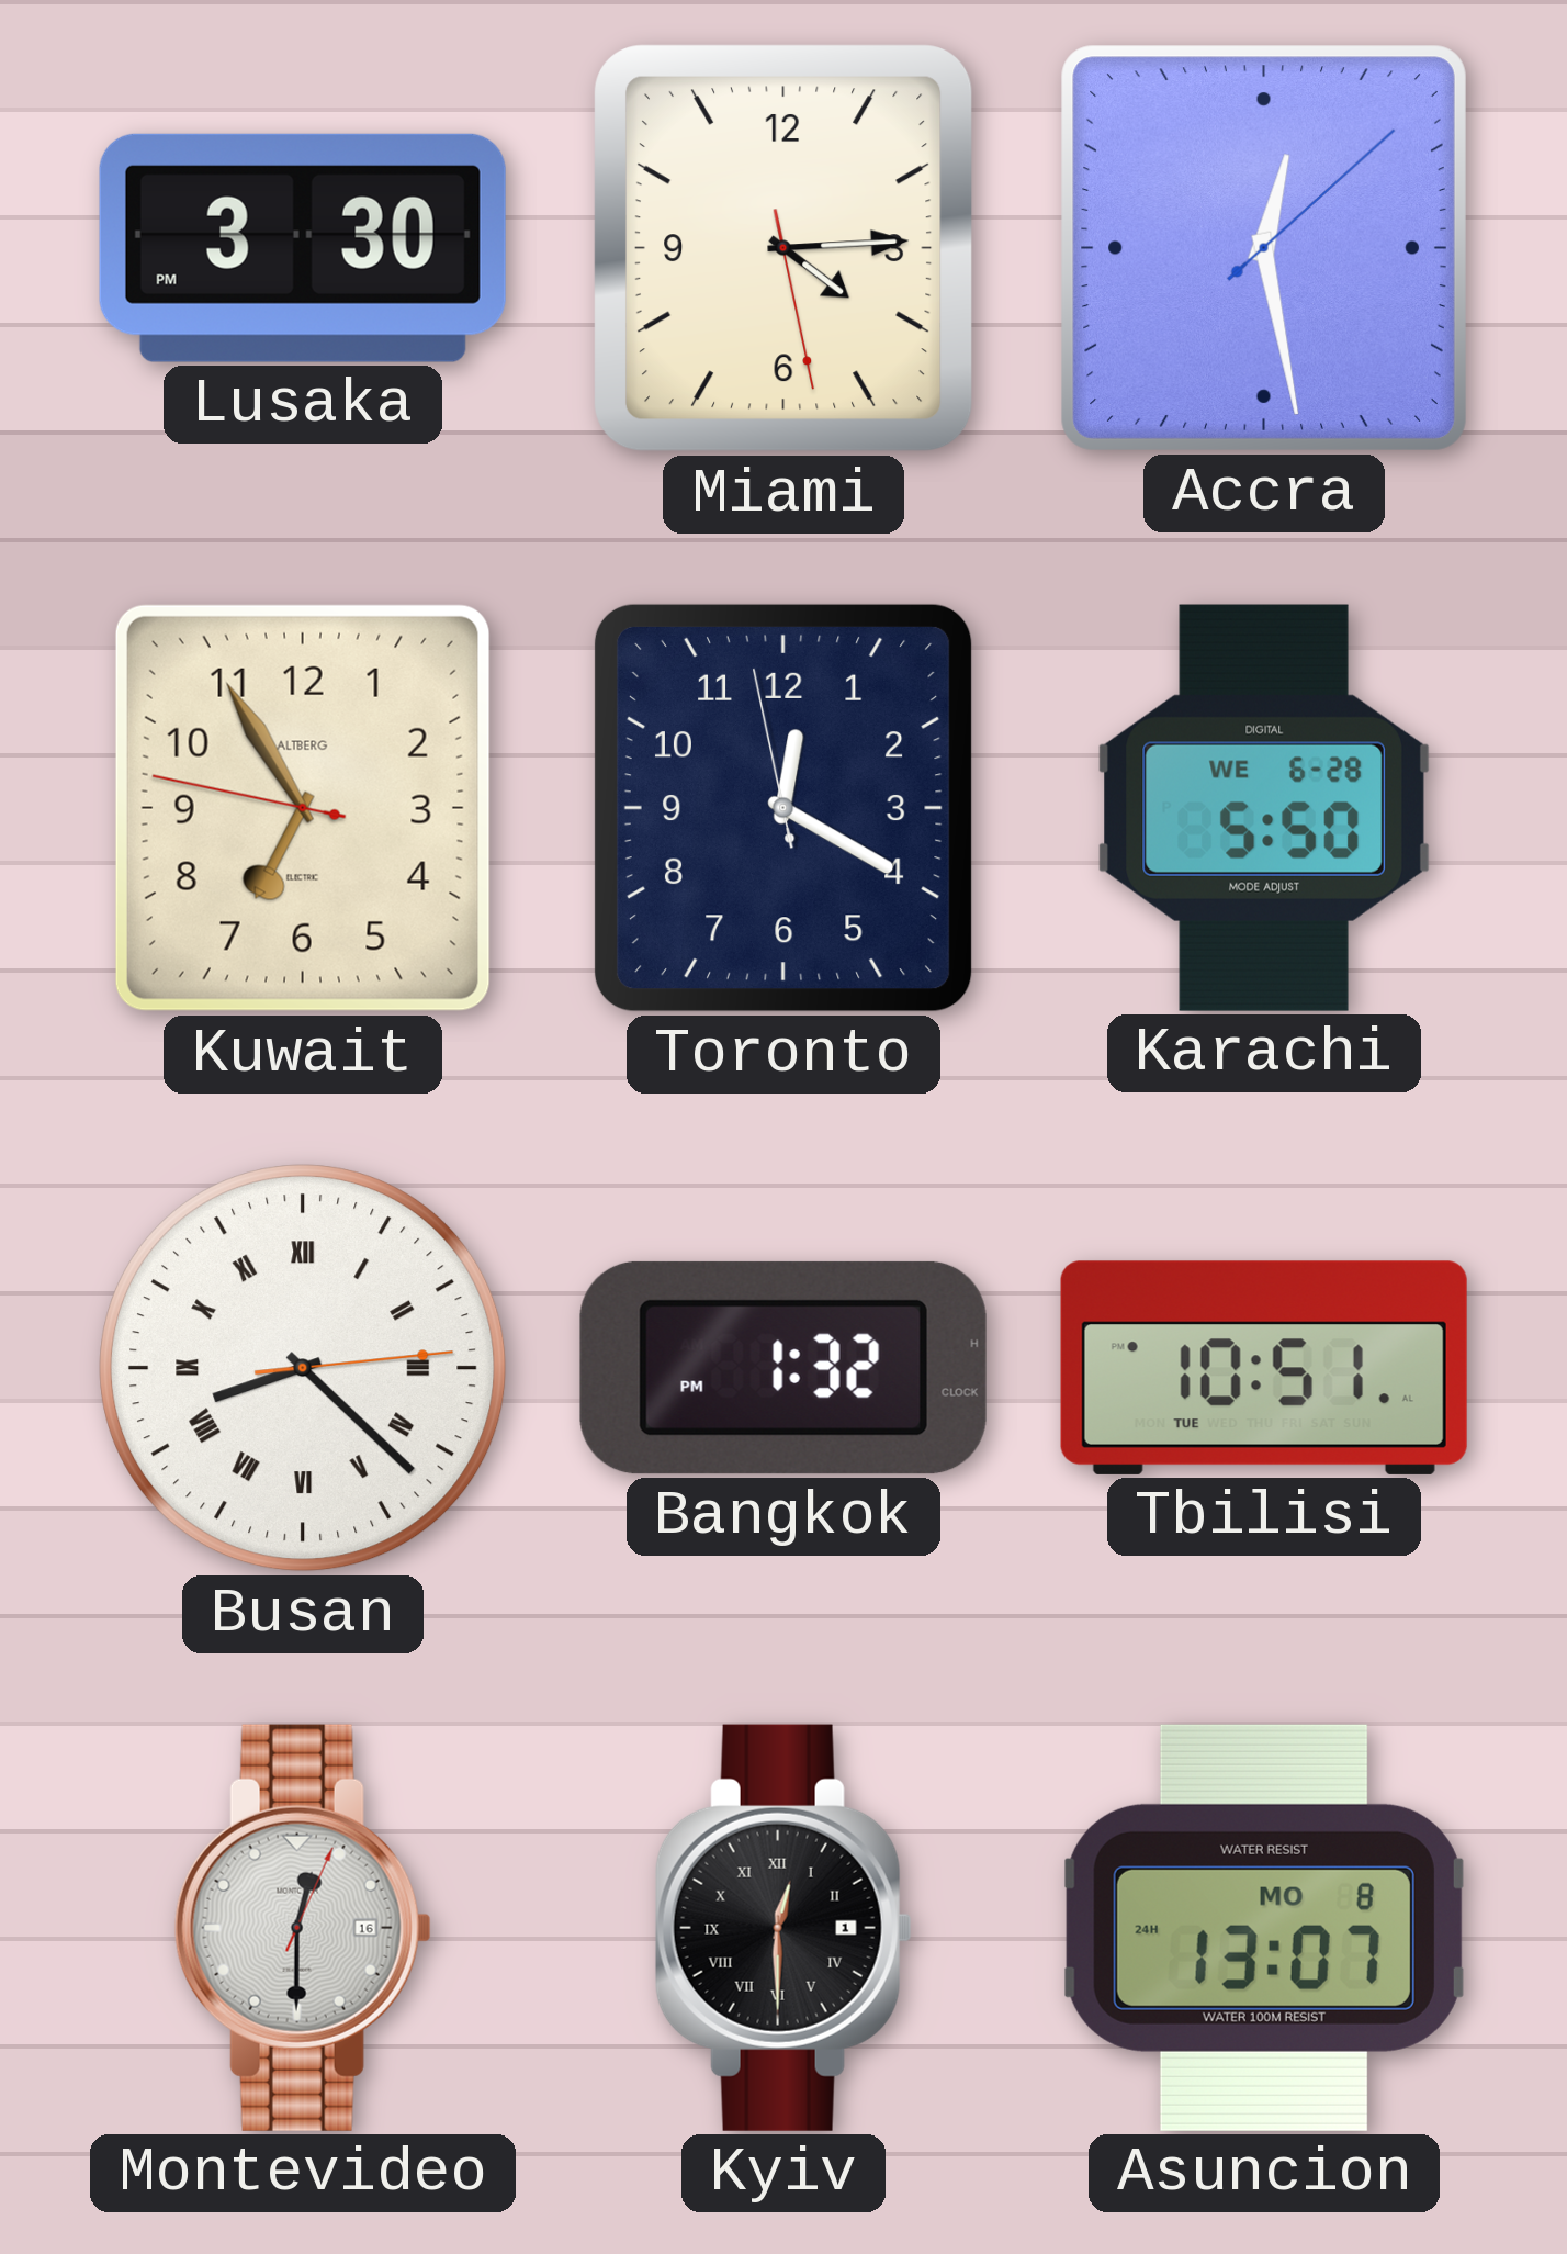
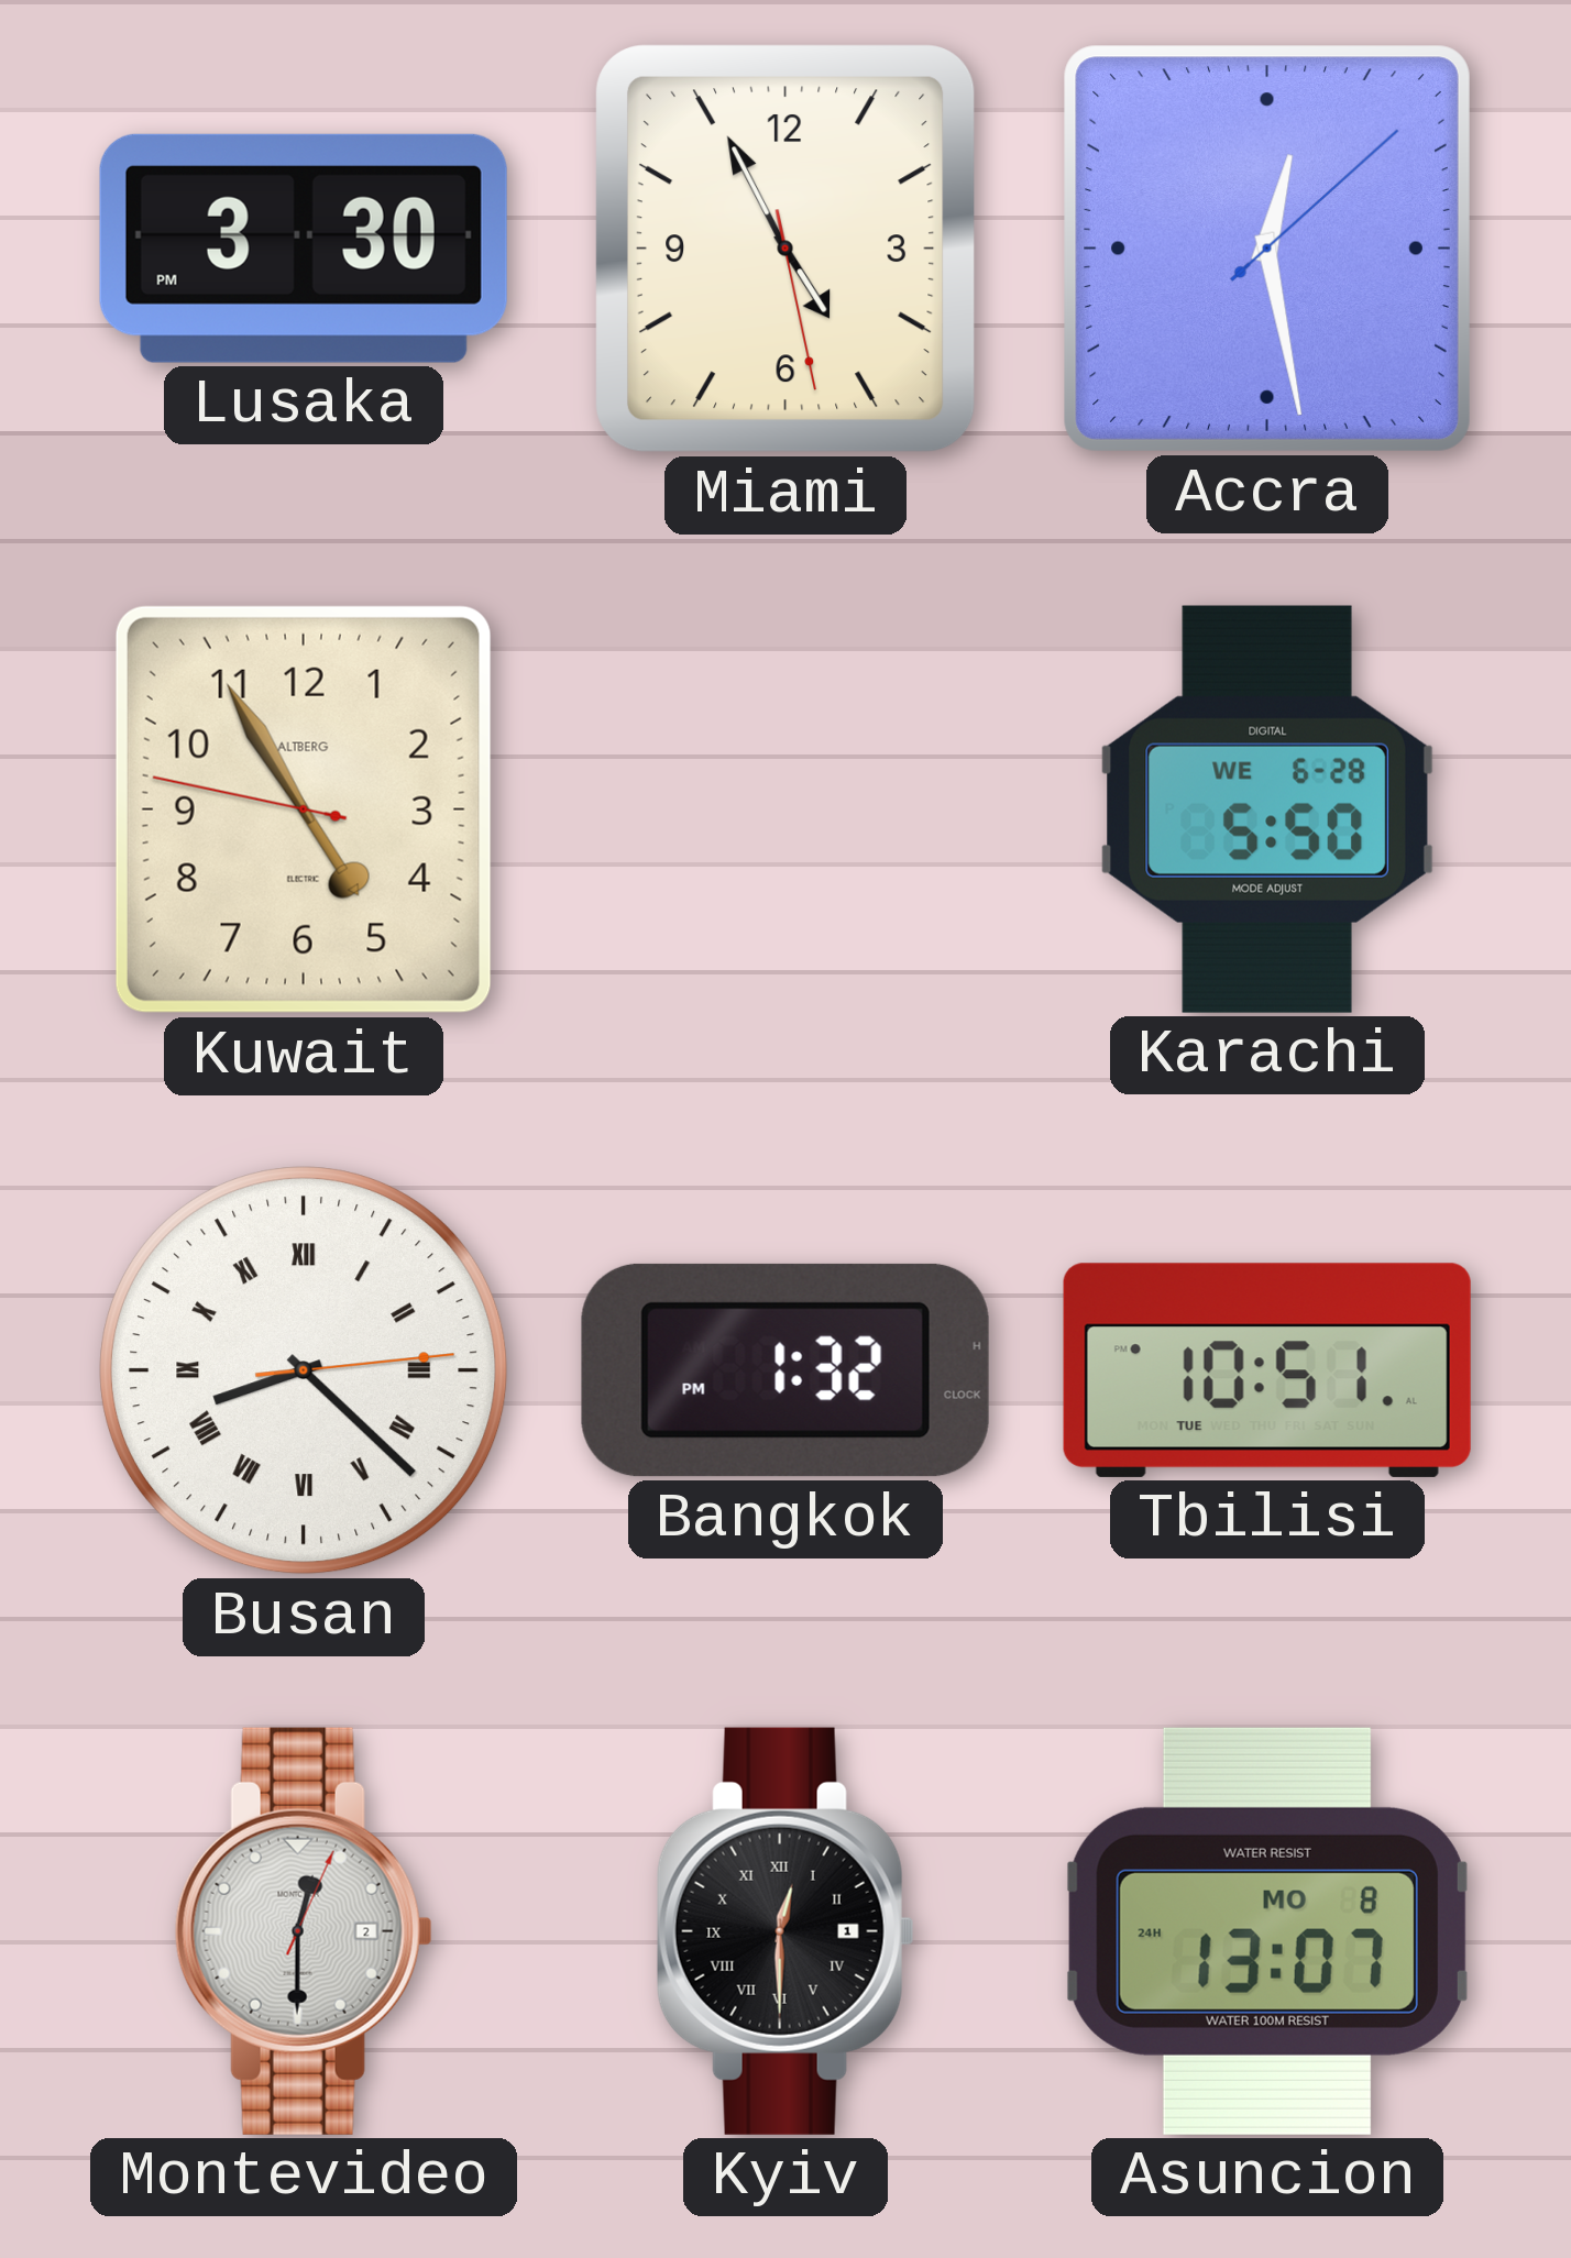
Miami: 4:14 -> 4:55
Kuwait: 6:54 -> 4:54
Toronto: 12:19 -> none
Montevideo date: 16 -> 2
